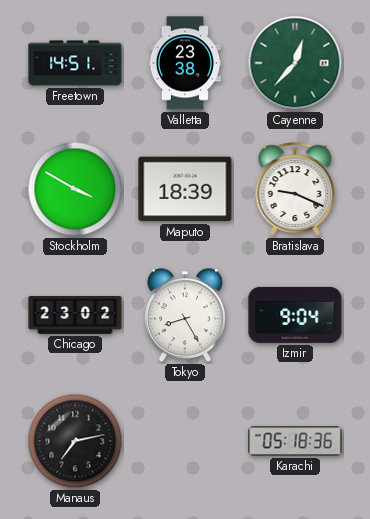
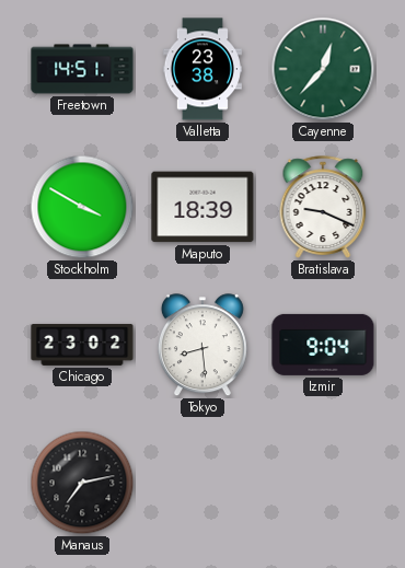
Tokyo: 8:25 -> 8:29
Karachi: 05:18 -> none
